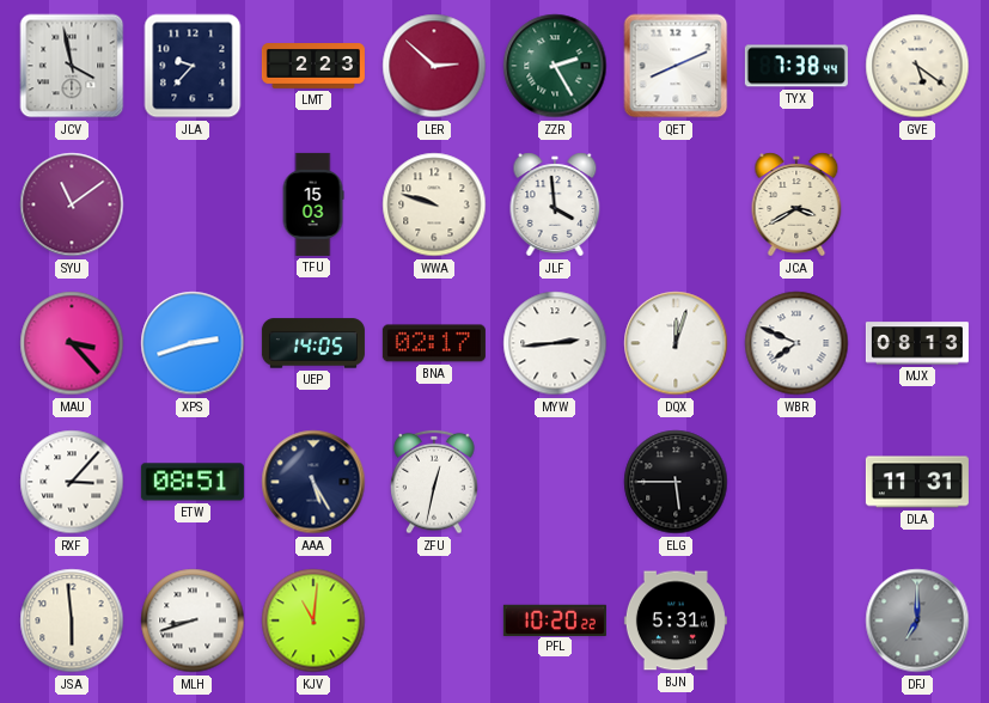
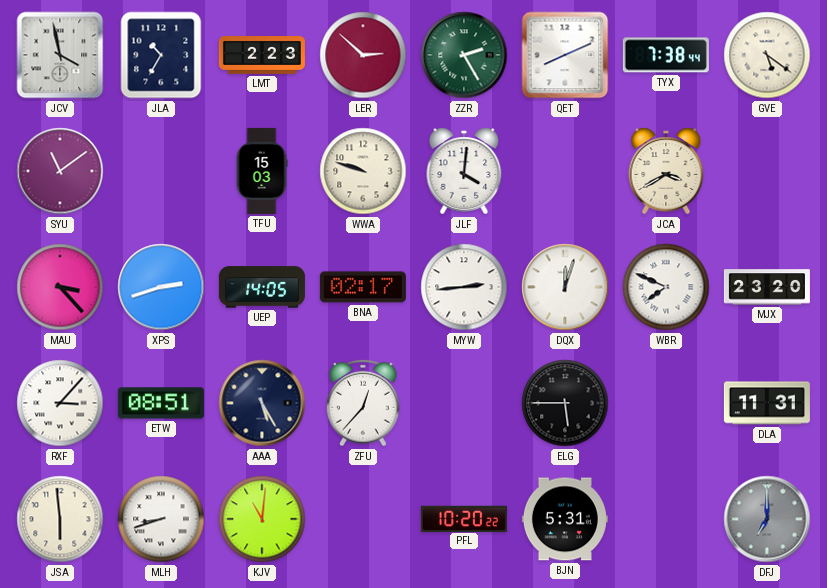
JLA: 9:37 -> 10:35
JLF: 3:59 -> 4:01
MJX: 08:13 -> 23:20
ZFU: 12:32 -> 12:37
